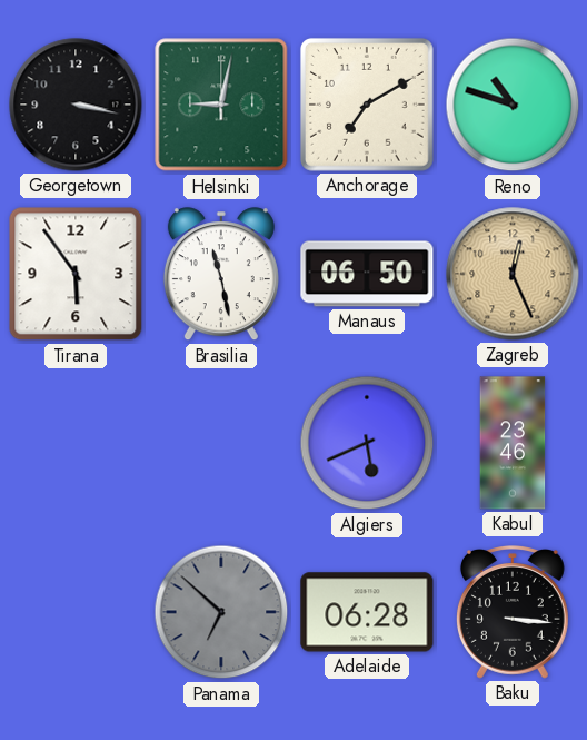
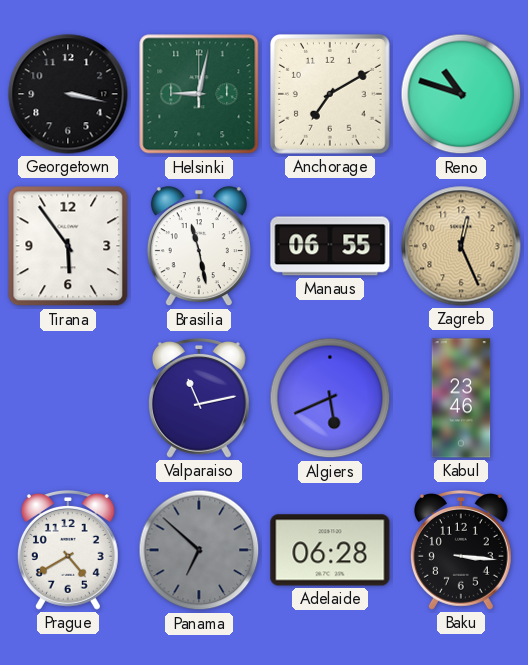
Manaus: 06:50 -> 06:55
Valparaiso: none -> 11:13
Prague: none -> 4:40
